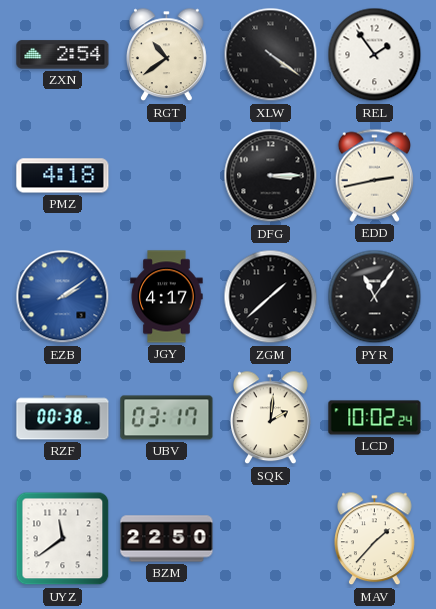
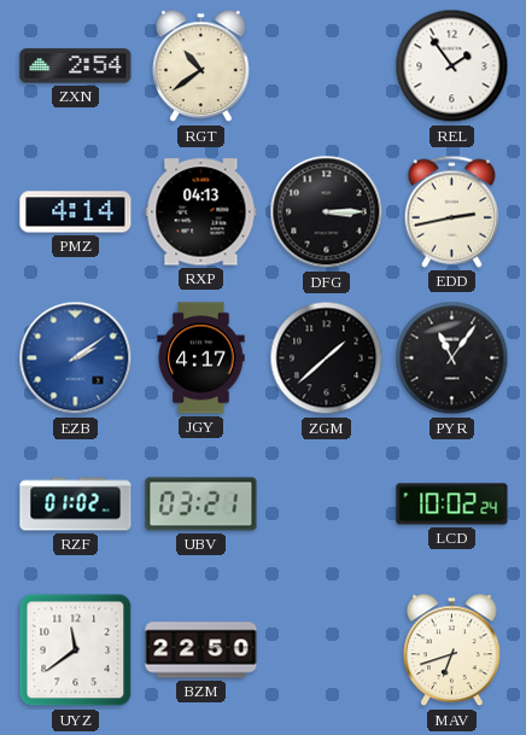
XLW: 4:21 -> none
PMZ: 4:18 -> 4:14
RXP: none -> 04:13
RZF: 00:38 -> 01:02
UBV: 03:17 -> 03:21
SQK: 2:01 -> none
MAV: 1:37 -> 6:42
